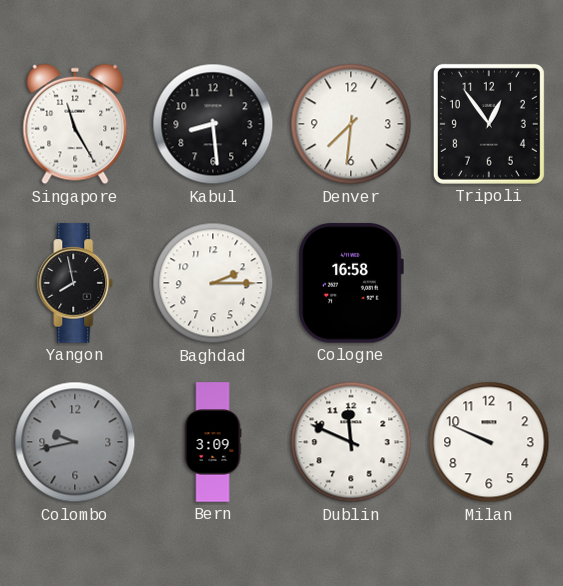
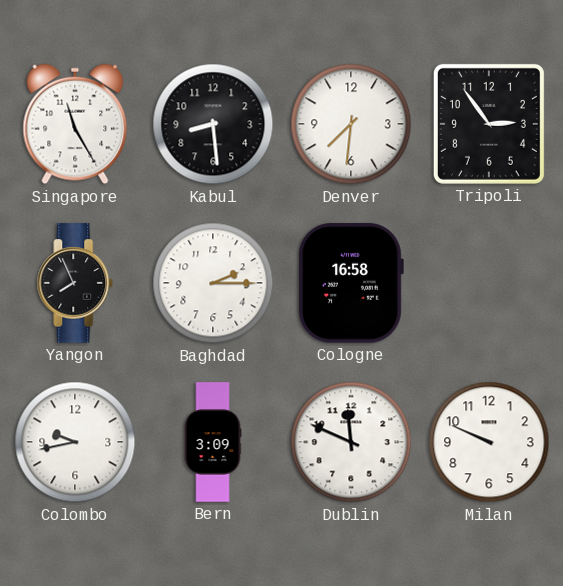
Tripoli: 12:54 -> 2:54
Yangon: 7:58 -> 7:56
Colombo dial: grey -> white
